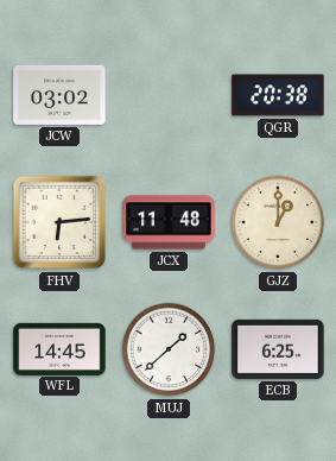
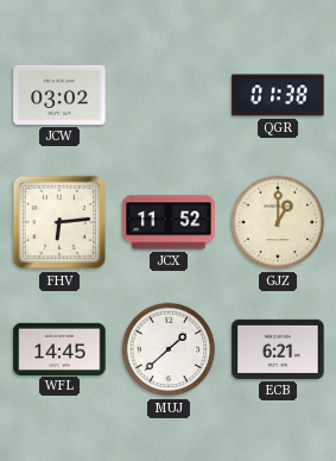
QGR: 20:38 -> 01:38
JCX: 11:48 -> 11:52
ECB: 6:25 -> 6:21
